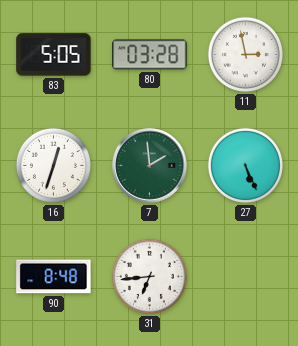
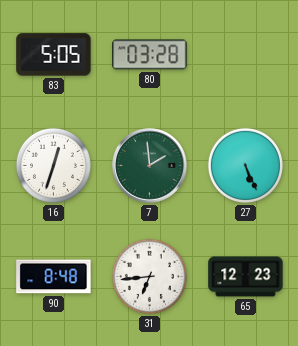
11: 2:58 -> none
65: none -> 12:23
